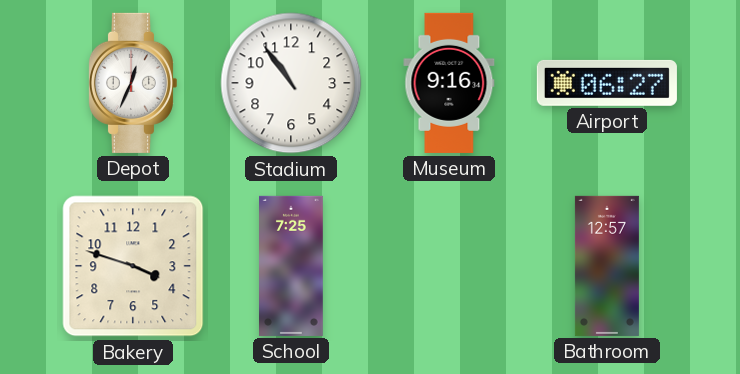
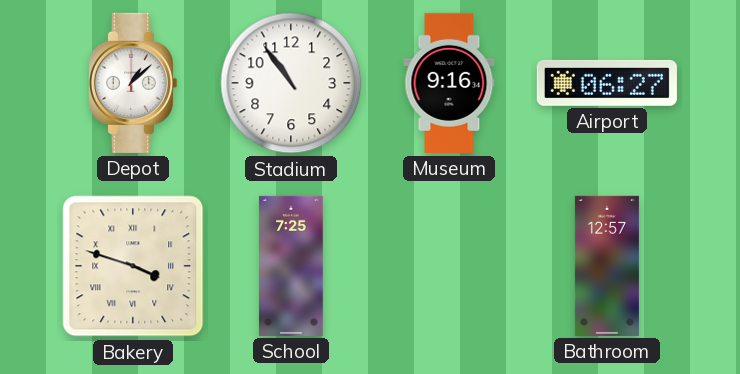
Depot: 12:34 -> 1:08
Bakery numerals: Arabic -> Roman
